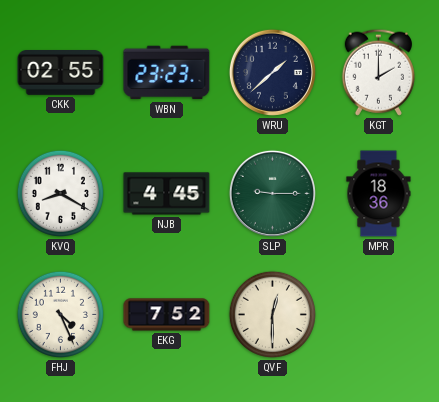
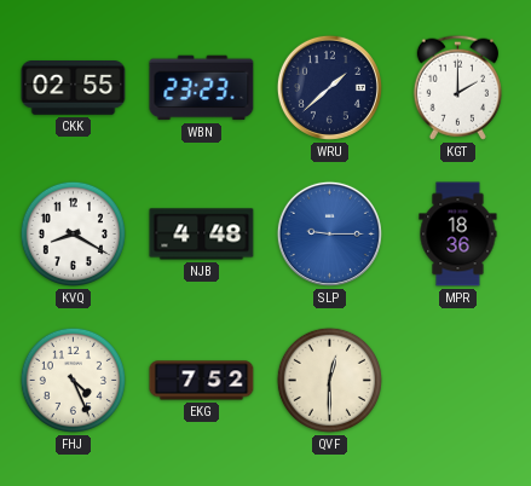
NJB: 4:45 -> 4:48
SLP dial: green -> blue
